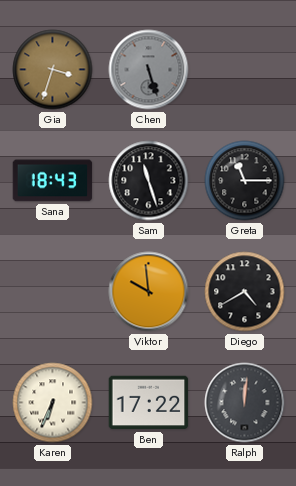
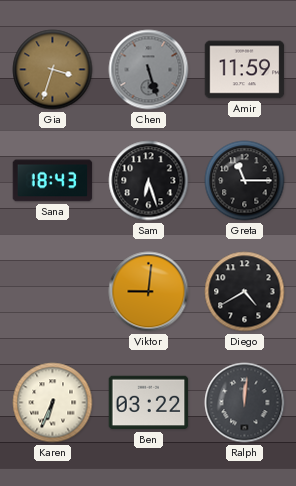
Amir: none -> 11:59
Sam: 11:27 -> 6:27
Viktor: 9:59 -> 9:01
Ben: 17:22 -> 03:22
